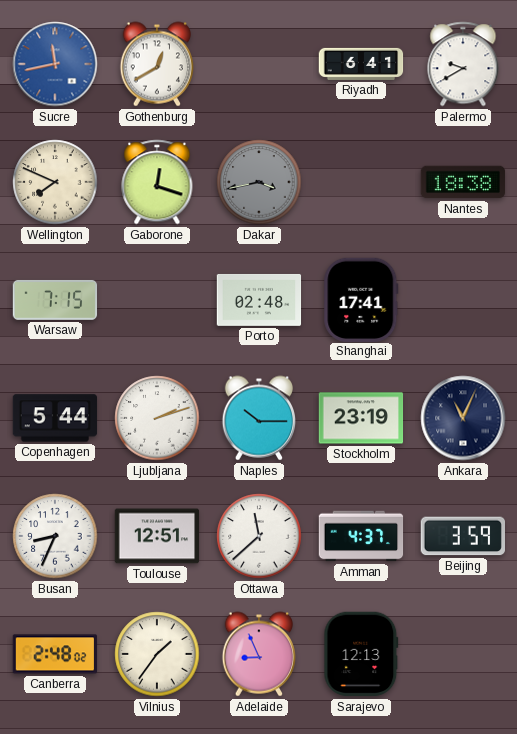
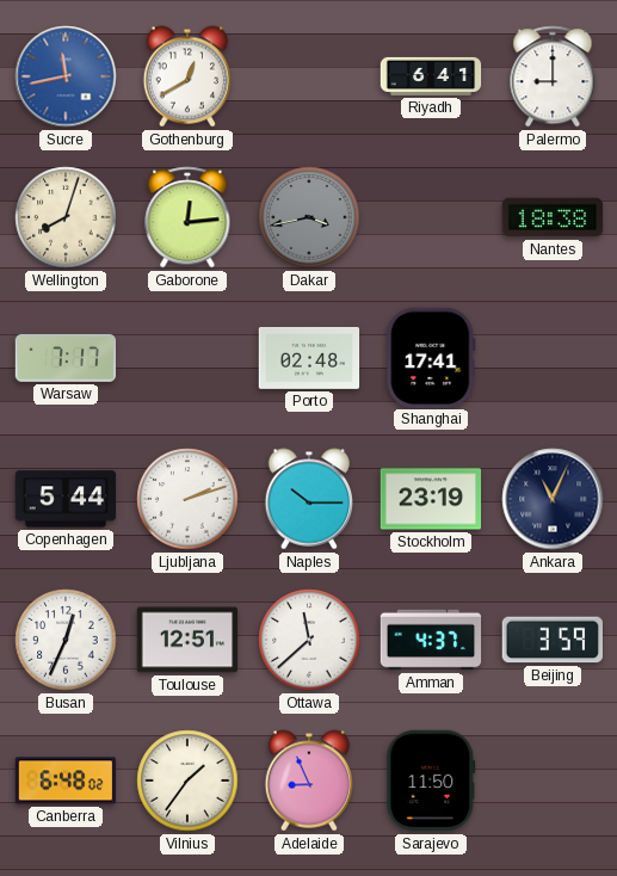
Palermo: 9:40 -> 9:00
Wellington: 7:49 -> 8:03
Gaborone: 12:18 -> 12:14
Warsaw: 7:15 -> 7:17
Busan: 8:34 -> 12:34
Canberra: 2:48 -> 6:48
Sarajevo: 12:13 -> 11:50
